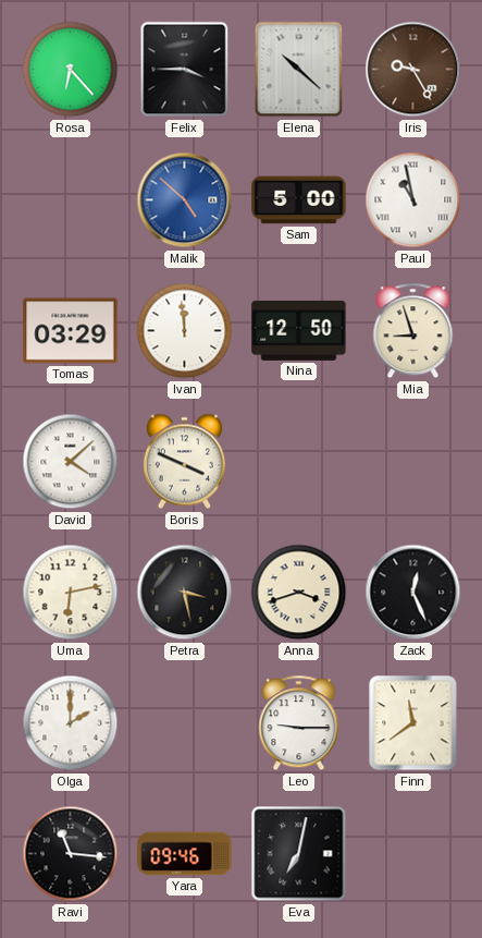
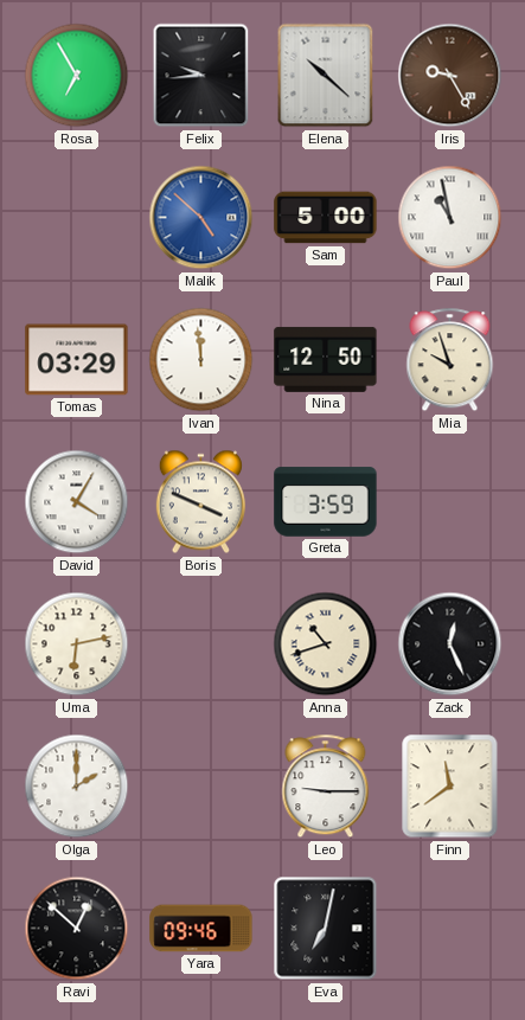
Rosa: 6:23 -> 6:55
Felix: 3:45 -> 9:44
Mia: 8:57 -> 9:57
David: 4:08 -> 4:05
Greta: none -> 3:59
Petra: 3:28 -> none
Anna: 3:42 -> 10:42
Ravi: 11:16 -> 12:52
